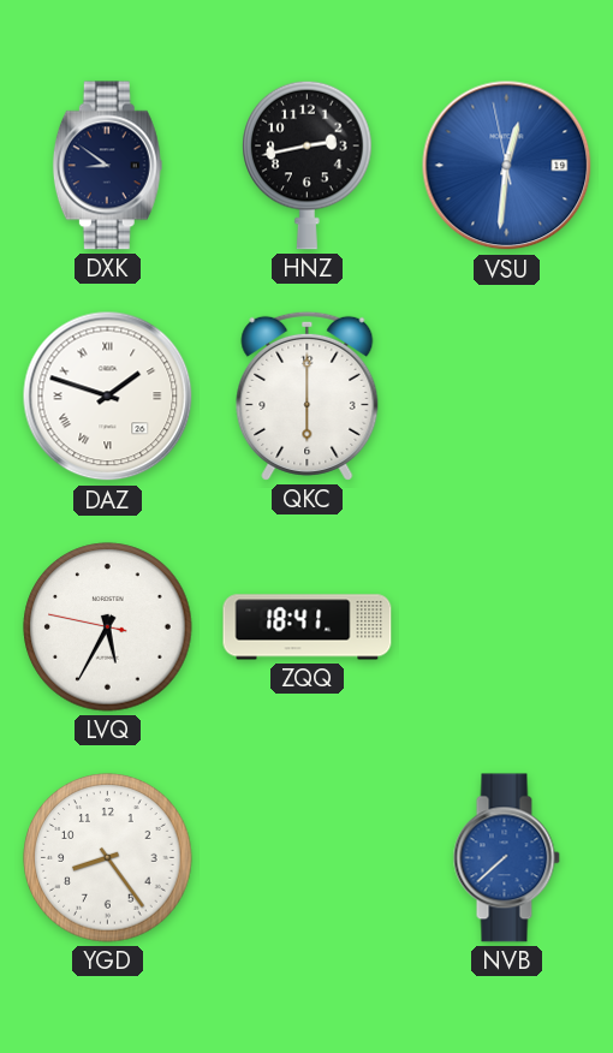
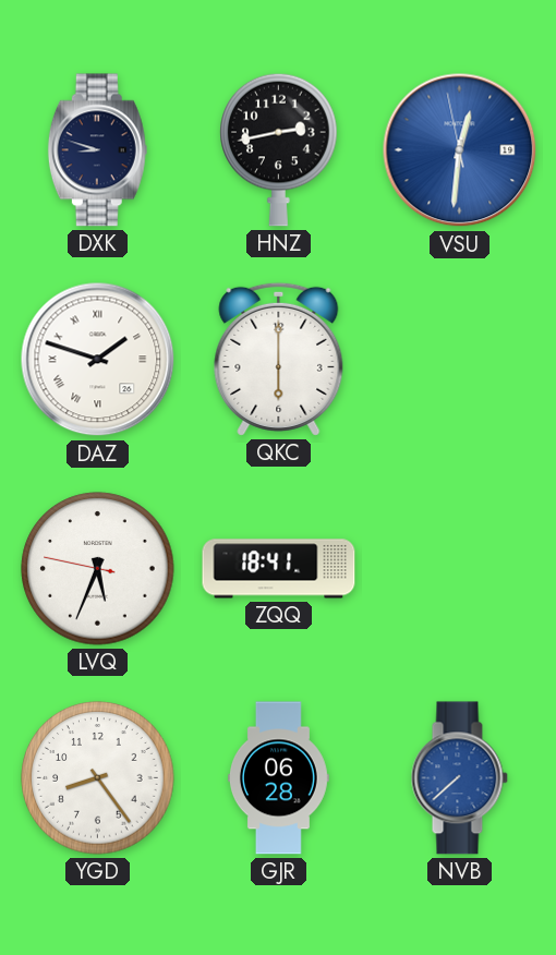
DXK: 8:51 -> 8:48
LVQ: 5:34 -> 5:33
GJR: none -> 06:28
